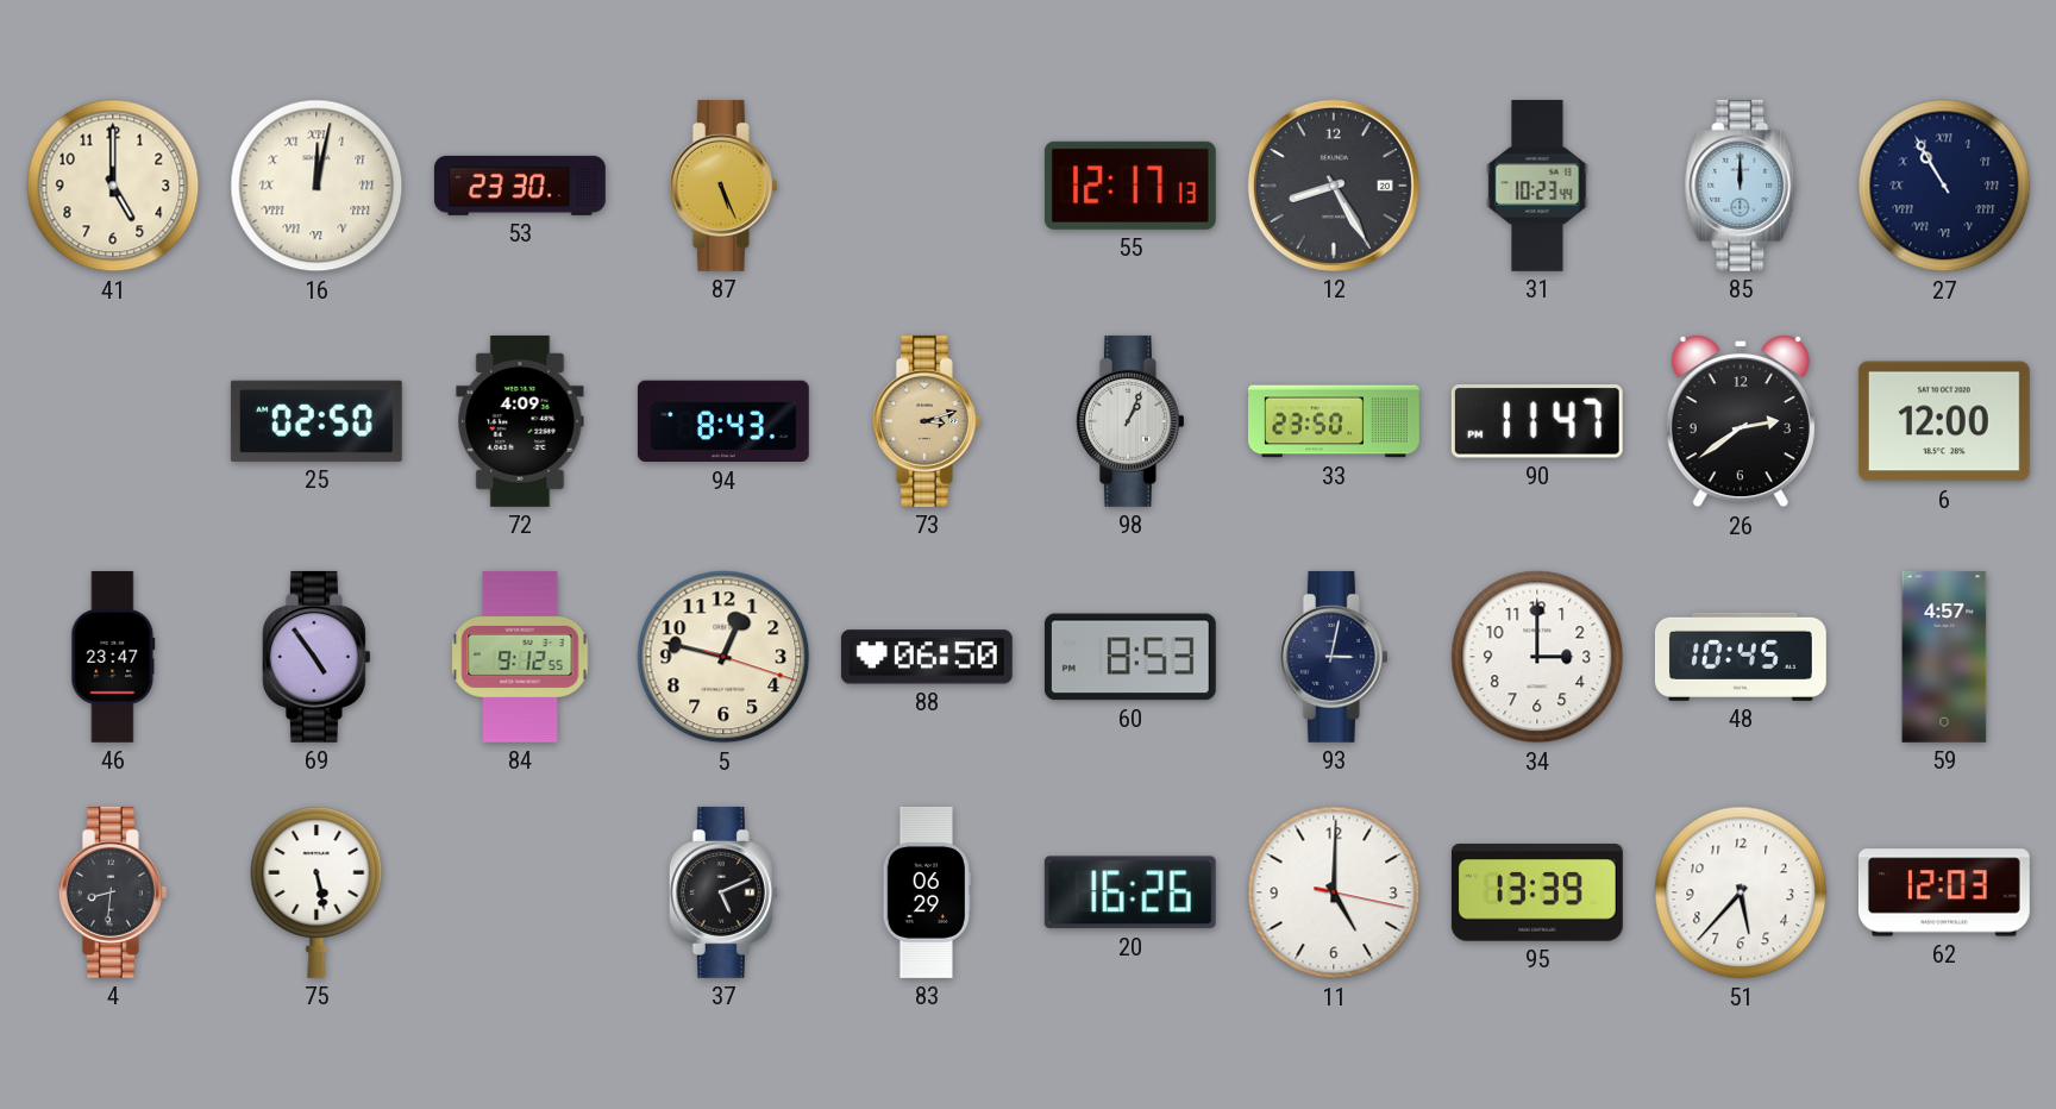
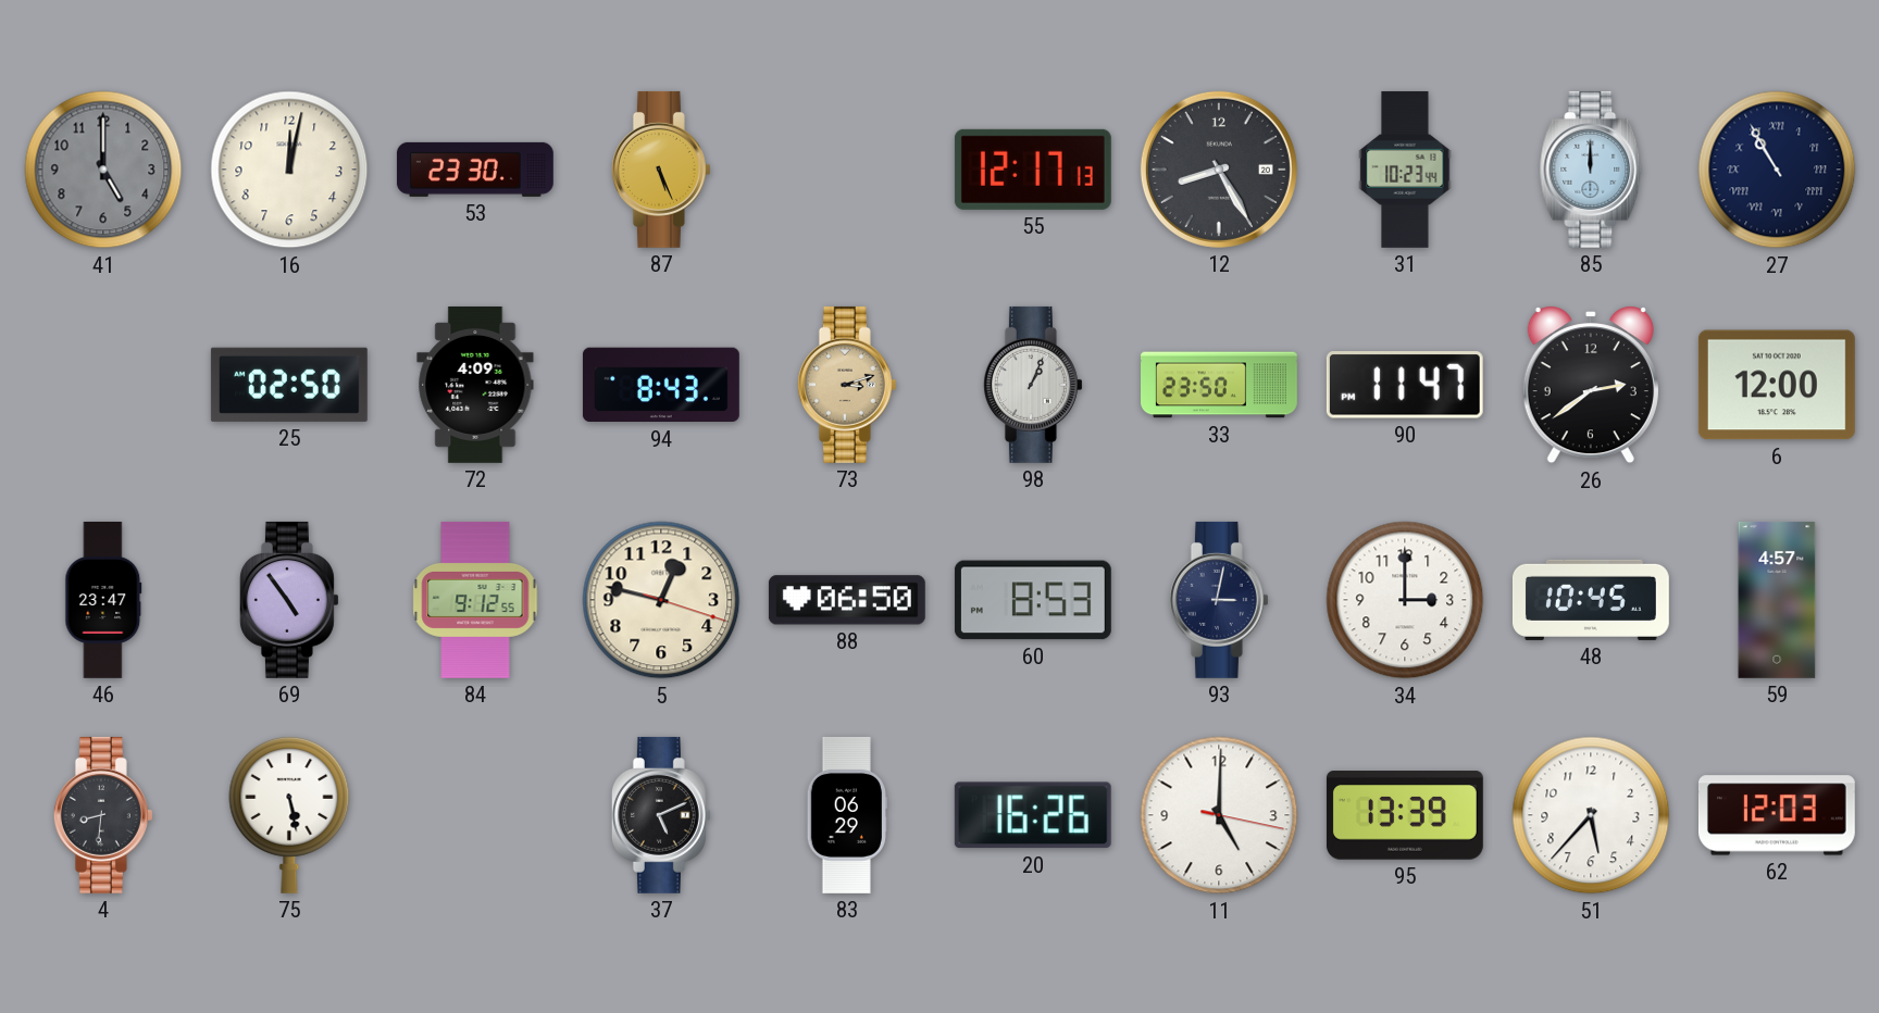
41 dial: cream -> grey
16 numerals: Roman -> Arabic
